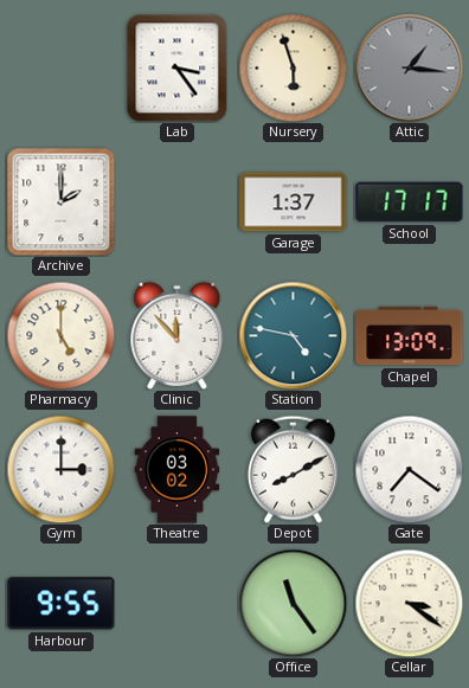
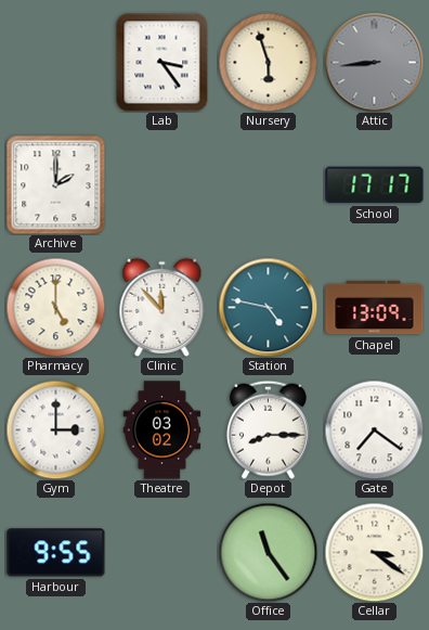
Attic: 1:16 -> 8:44
Garage: 1:37 -> none
Depot: 8:10 -> 8:15
